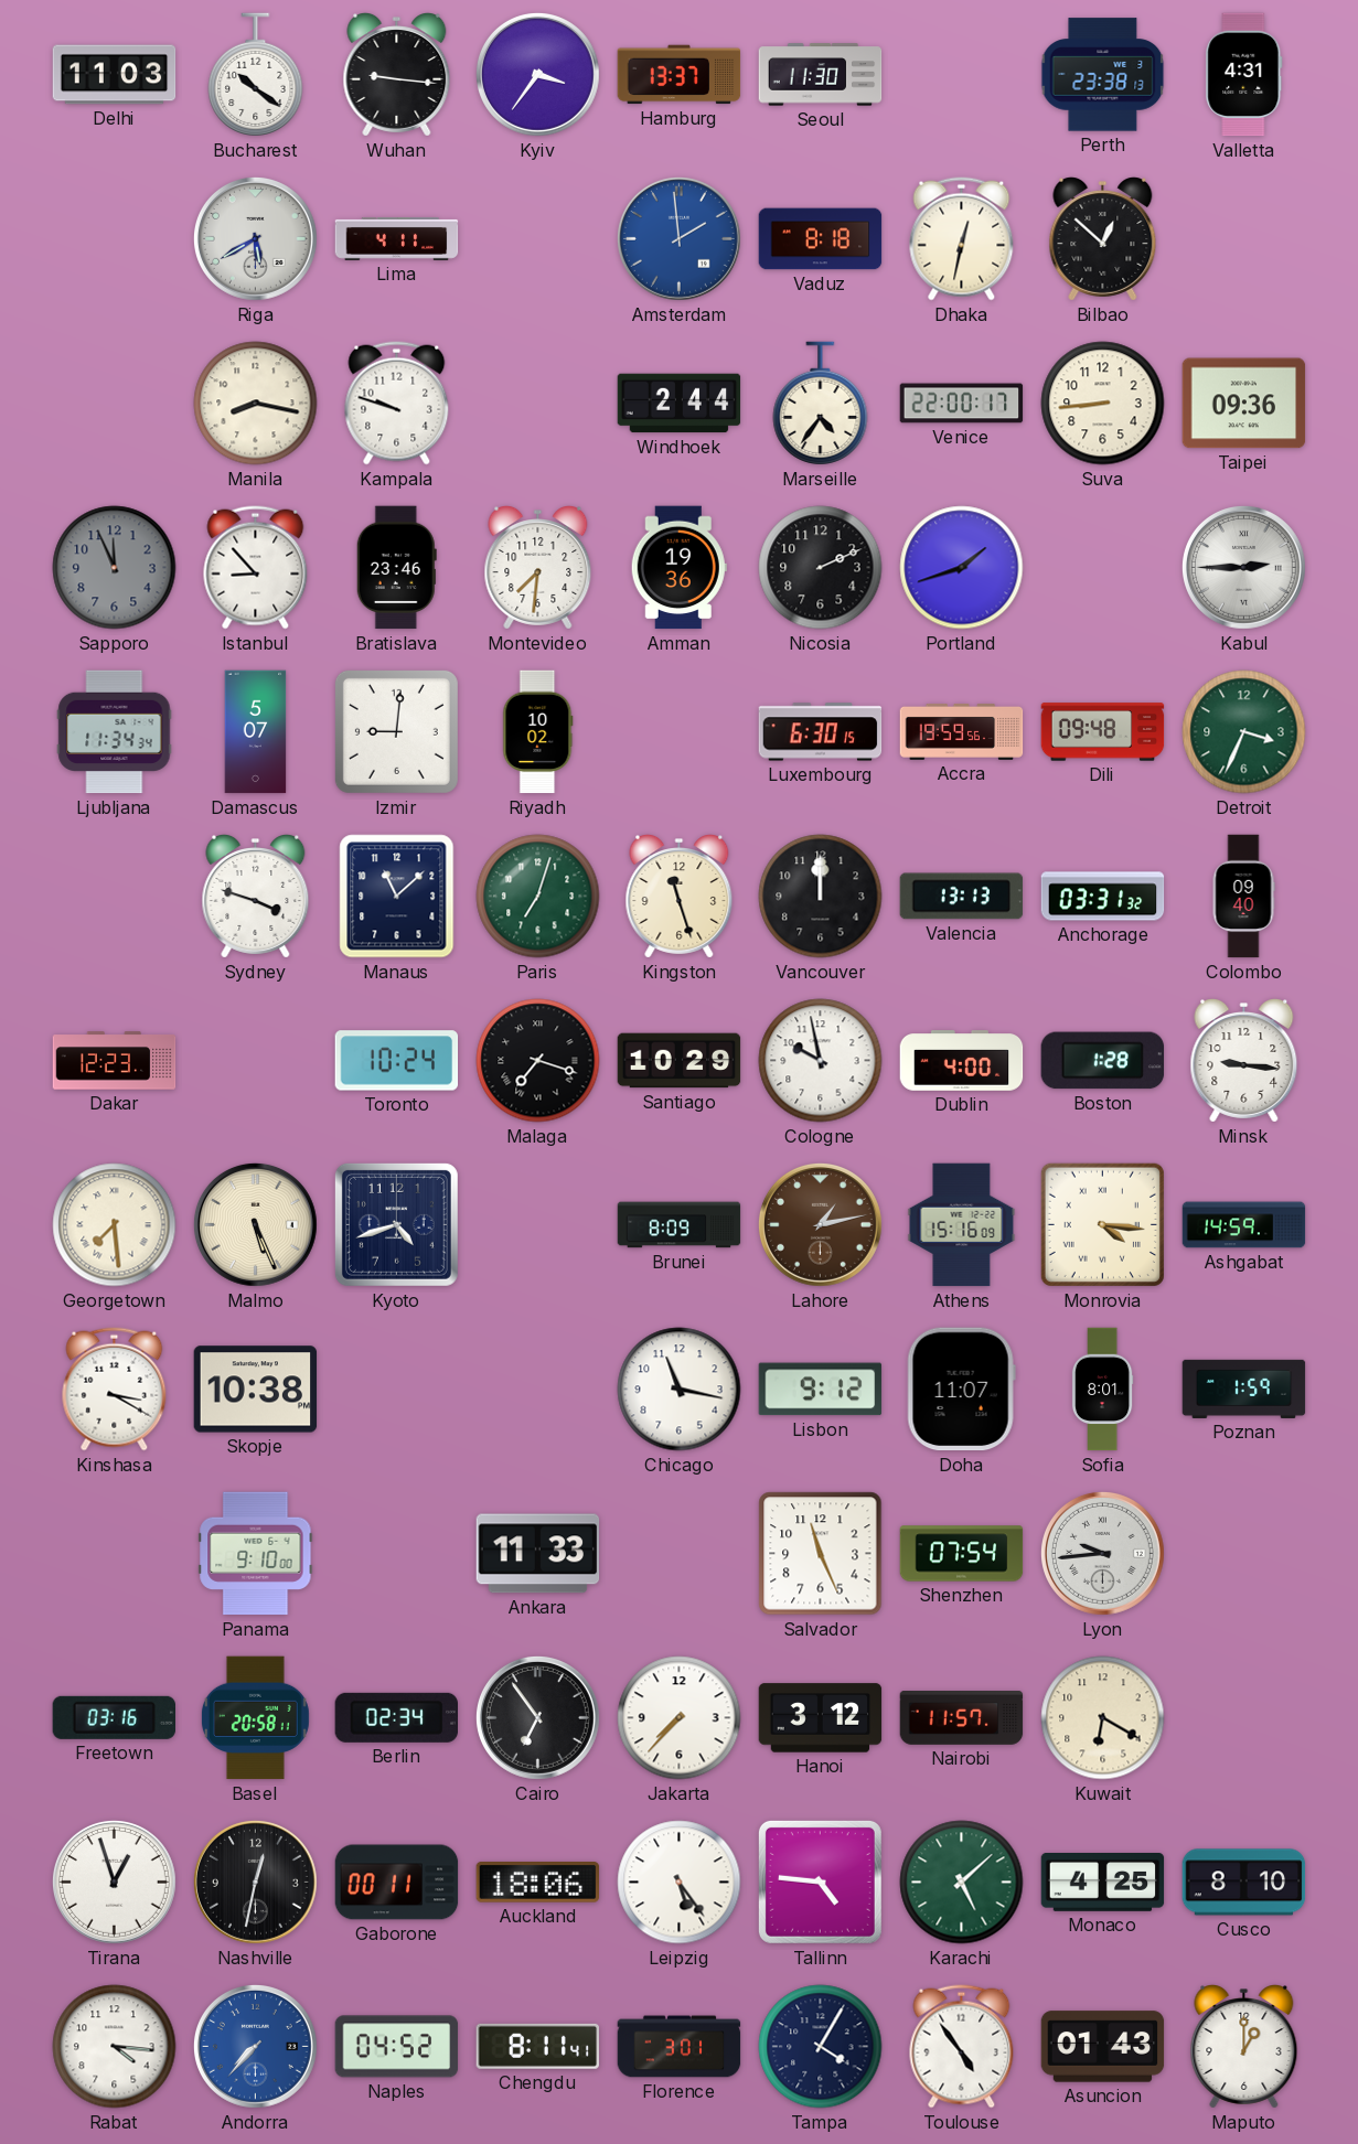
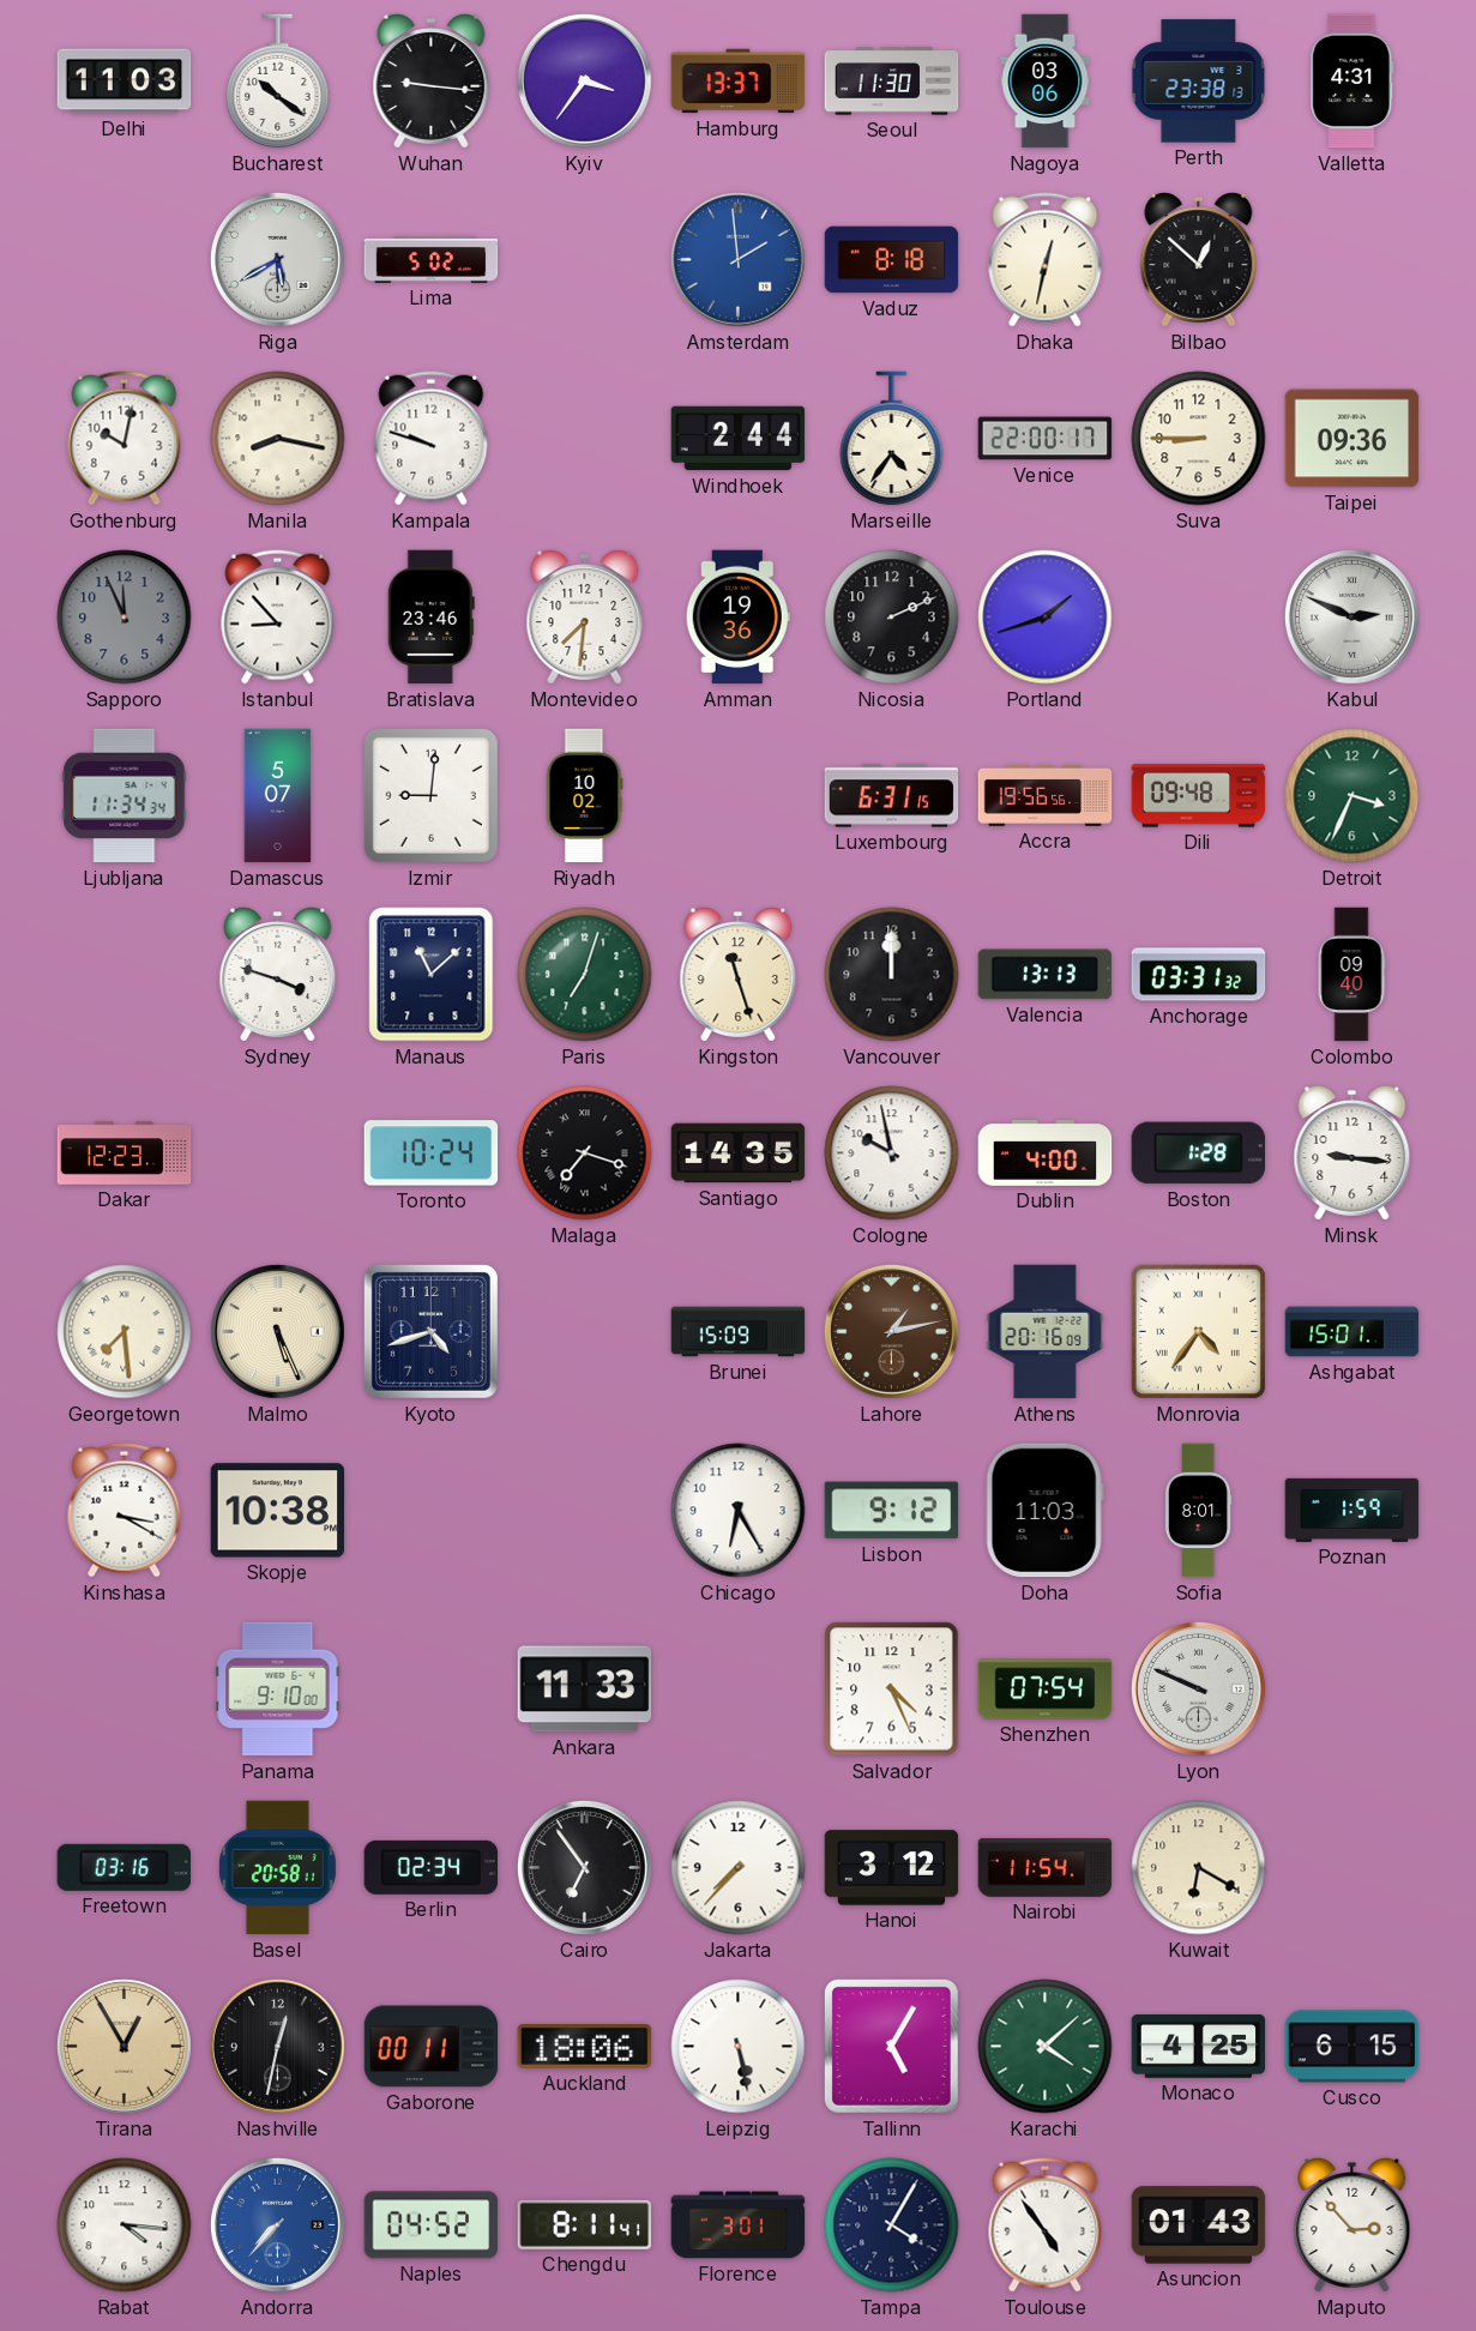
Nagoya: none -> 03:06
Lima: 4:11 -> 5:02
Gothenburg: none -> 10:02
Suva: 8:44 -> 8:45
Kabul: 2:45 -> 2:49
Luxembourg: 6:30 -> 6:31
Accra: 19:59 -> 19:56
Santiago: 10:29 -> 14:35
Brunei: 8:09 -> 15:09
Athens: 15:16 -> 20:16
Monrovia: 4:16 -> 4:36
Ashgabat: 14:59 -> 15:01
Chicago: 11:17 -> 6:25
Doha: 11:07 -> 11:03
Salvador: 11:26 -> 4:26
Lyon: 9:44 -> 9:49
Nairobi: 11:57 -> 11:54
Tirana: 12:57 -> 12:55
Tirana dial: white -> champagne
Leipzig: 5:24 -> 5:28
Tallinn: 4:46 -> 5:05
Karachi: 5:08 -> 4:08
Cusco: 8:10 -> 6:15
Maputo: 1:00 -> 2:53
